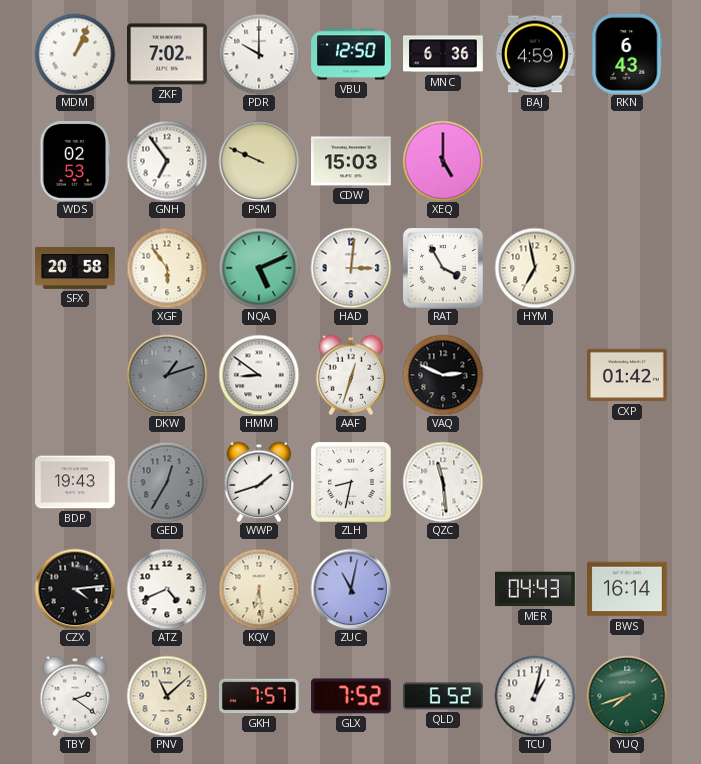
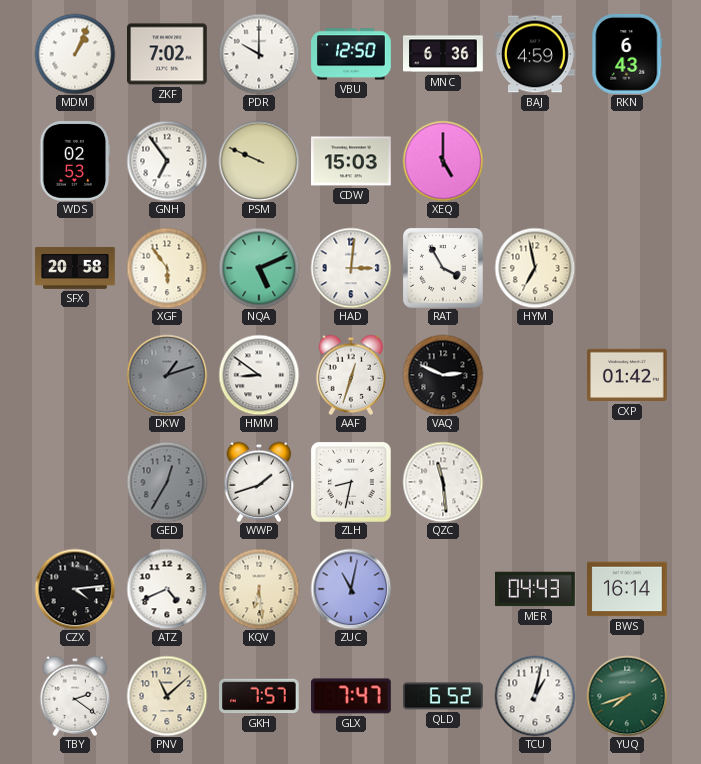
BDP: 19:43 -> none
GLX: 7:52 -> 7:47
